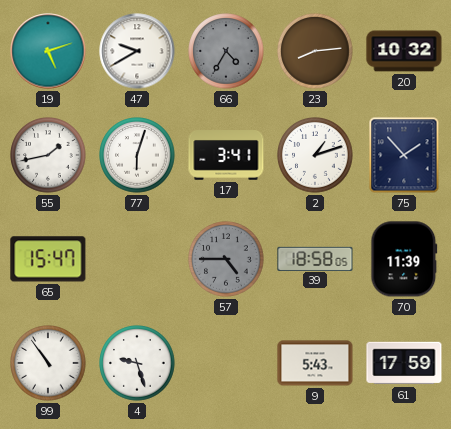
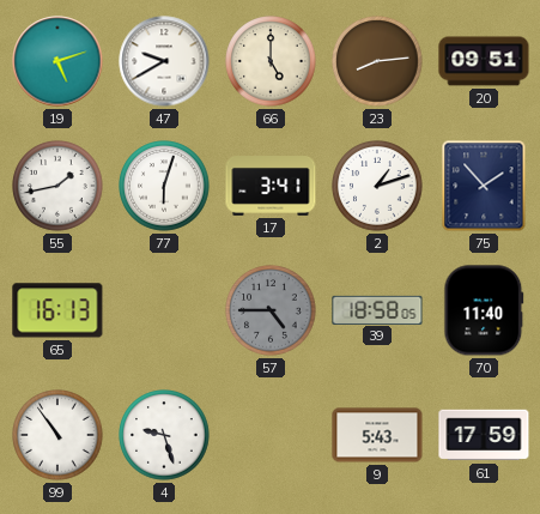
66: 4:35 -> 5:00
66 dial: grey -> cream
20: 10:32 -> 09:51
65: 15:47 -> 16:13
70: 11:39 -> 11:40
